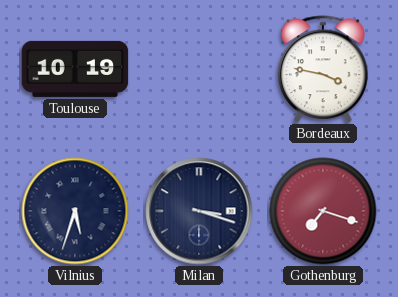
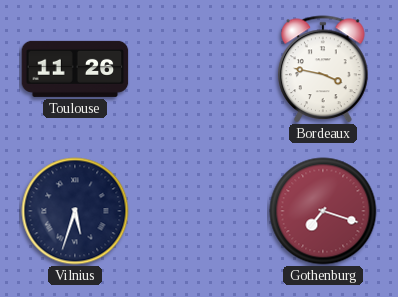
Toulouse: 10:19 -> 11:26
Milan: 3:18 -> none
